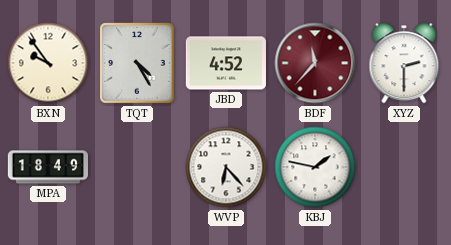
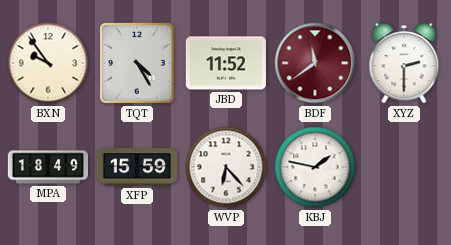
JBD: 4:52 -> 11:52
BDF: 11:37 -> 11:39
XFP: none -> 15:59
